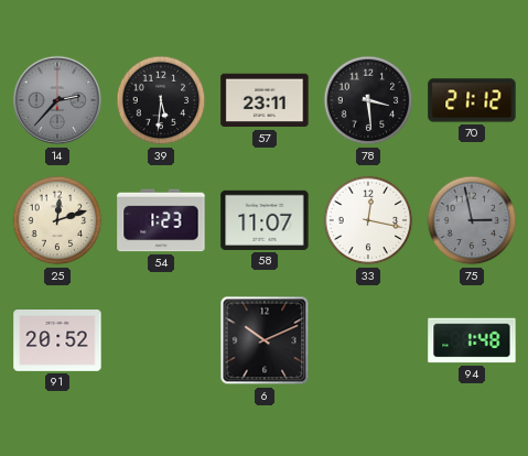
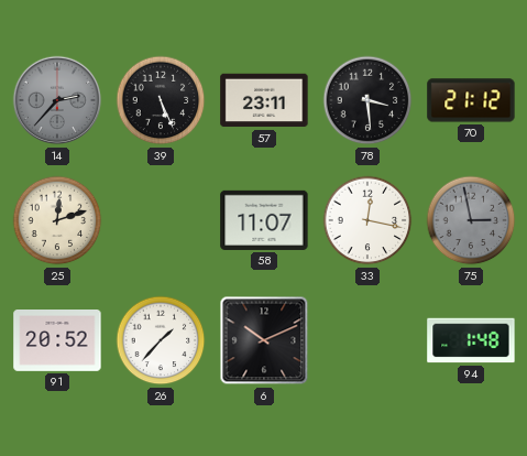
39: 5:31 -> 5:26
54: 1:23 -> none
26: none -> 1:37
